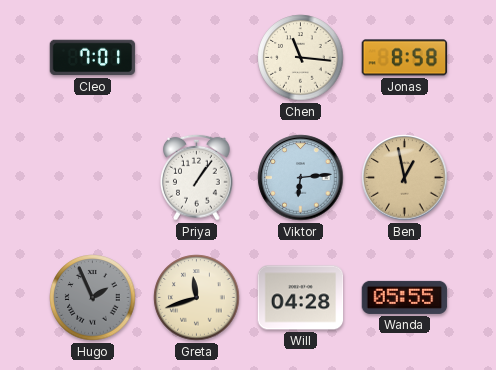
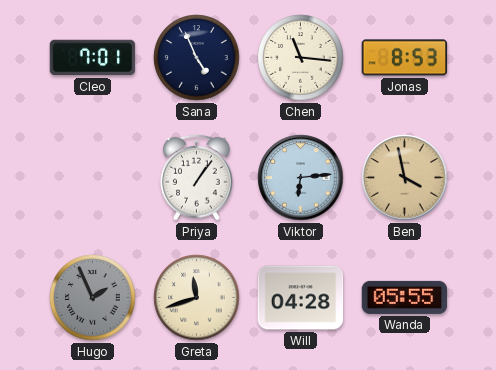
Sana: none -> 4:56
Jonas: 8:58 -> 8:53
Ben: 12:58 -> 3:58
